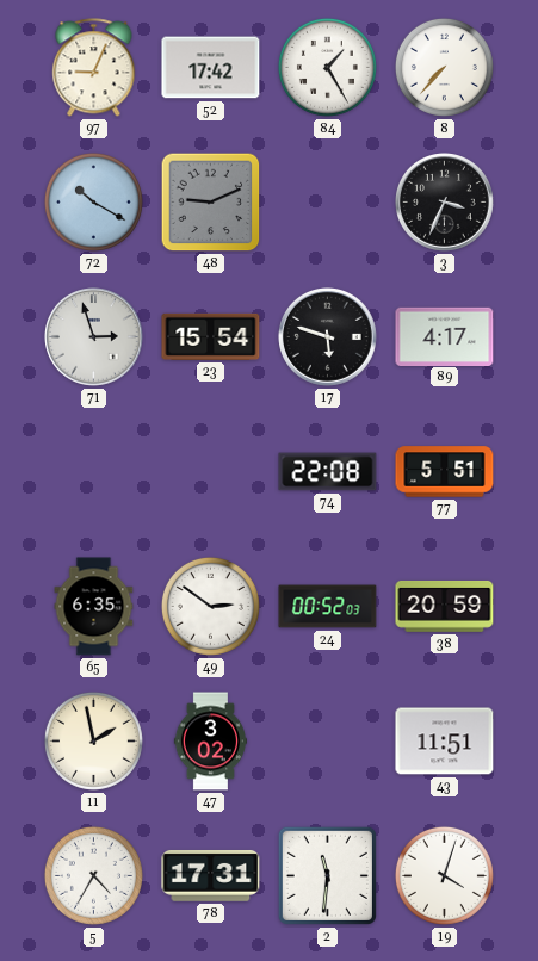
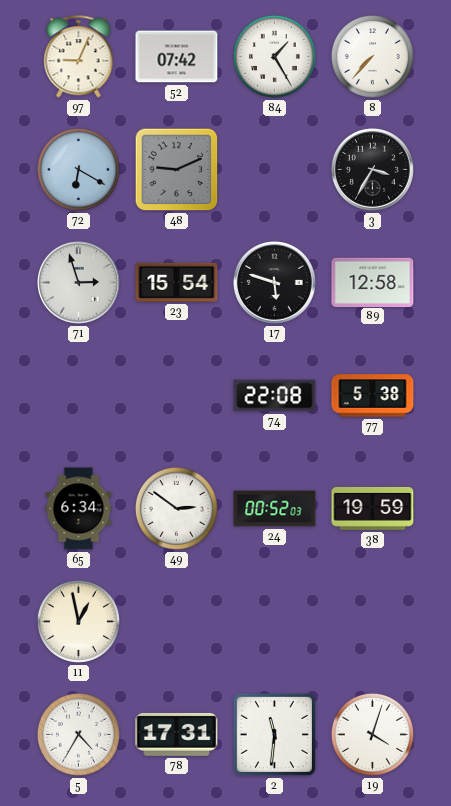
52: 17:42 -> 07:42
72: 10:20 -> 6:20
3: 3:34 -> 3:35
89: 4:17 -> 12:58
77: 5:51 -> 5:38
65: 6:35 -> 6:34
38: 20:59 -> 19:59
11: 1:58 -> 12:58
47: 3:02 -> none
43: 11:51 -> none
